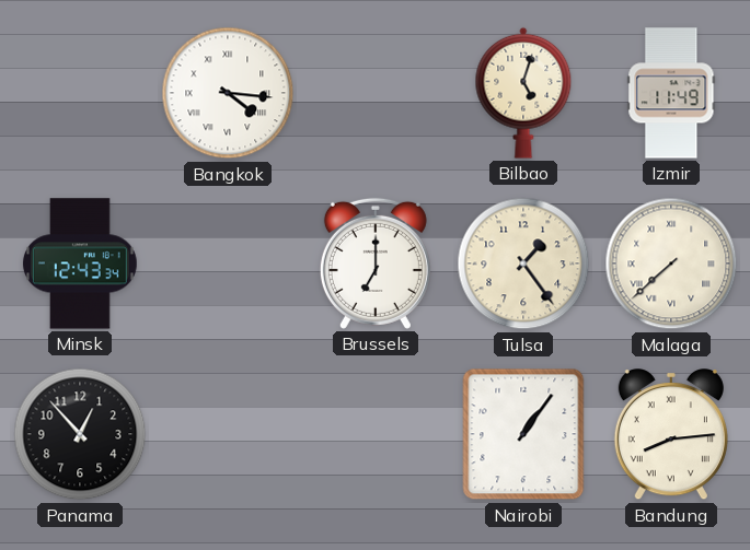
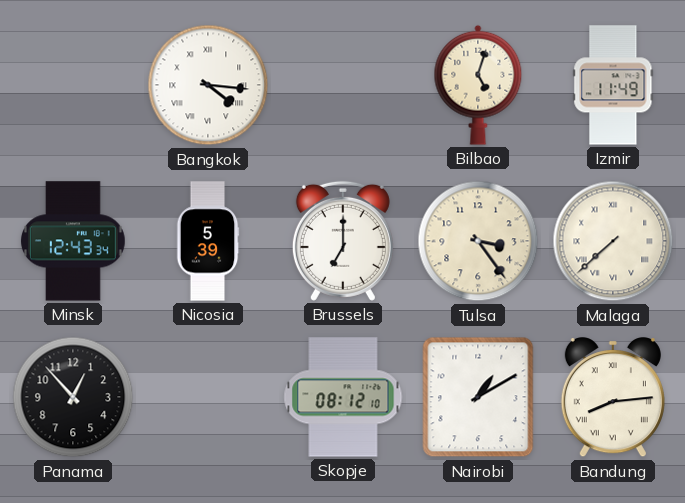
Nicosia: none -> 5:39
Tulsa: 1:24 -> 3:24
Skopje: none -> 08:12
Nairobi: 1:06 -> 1:10
